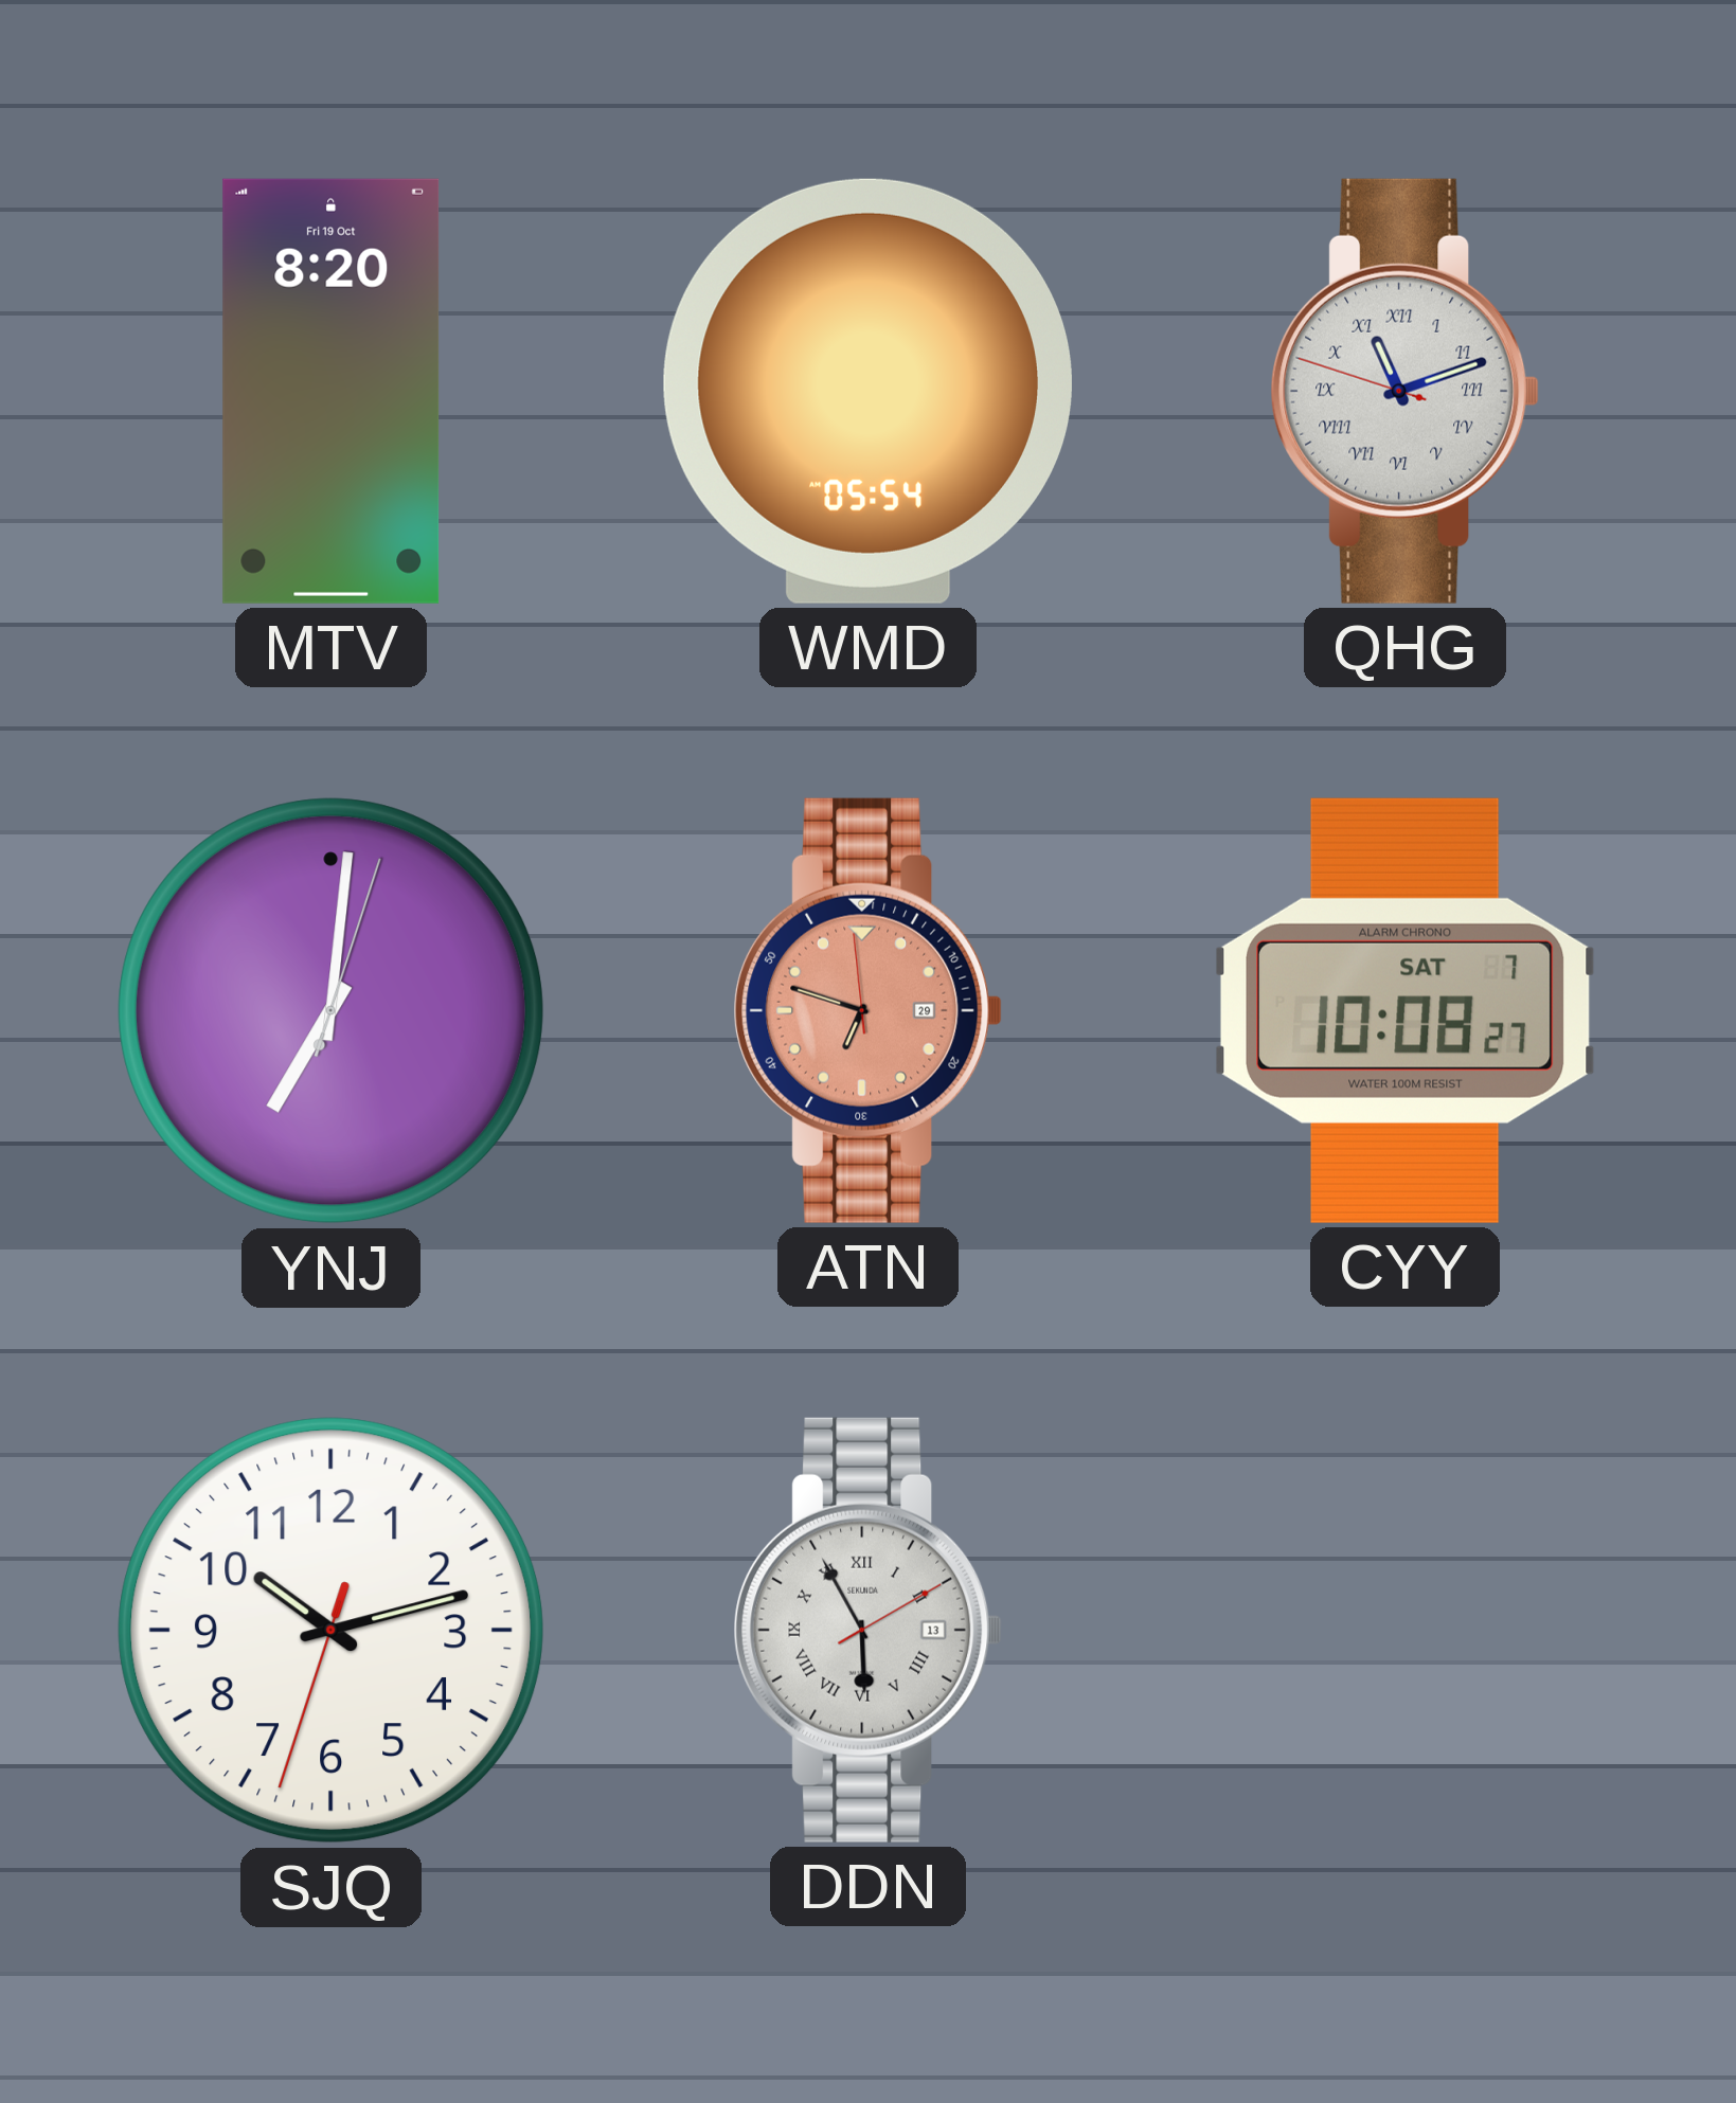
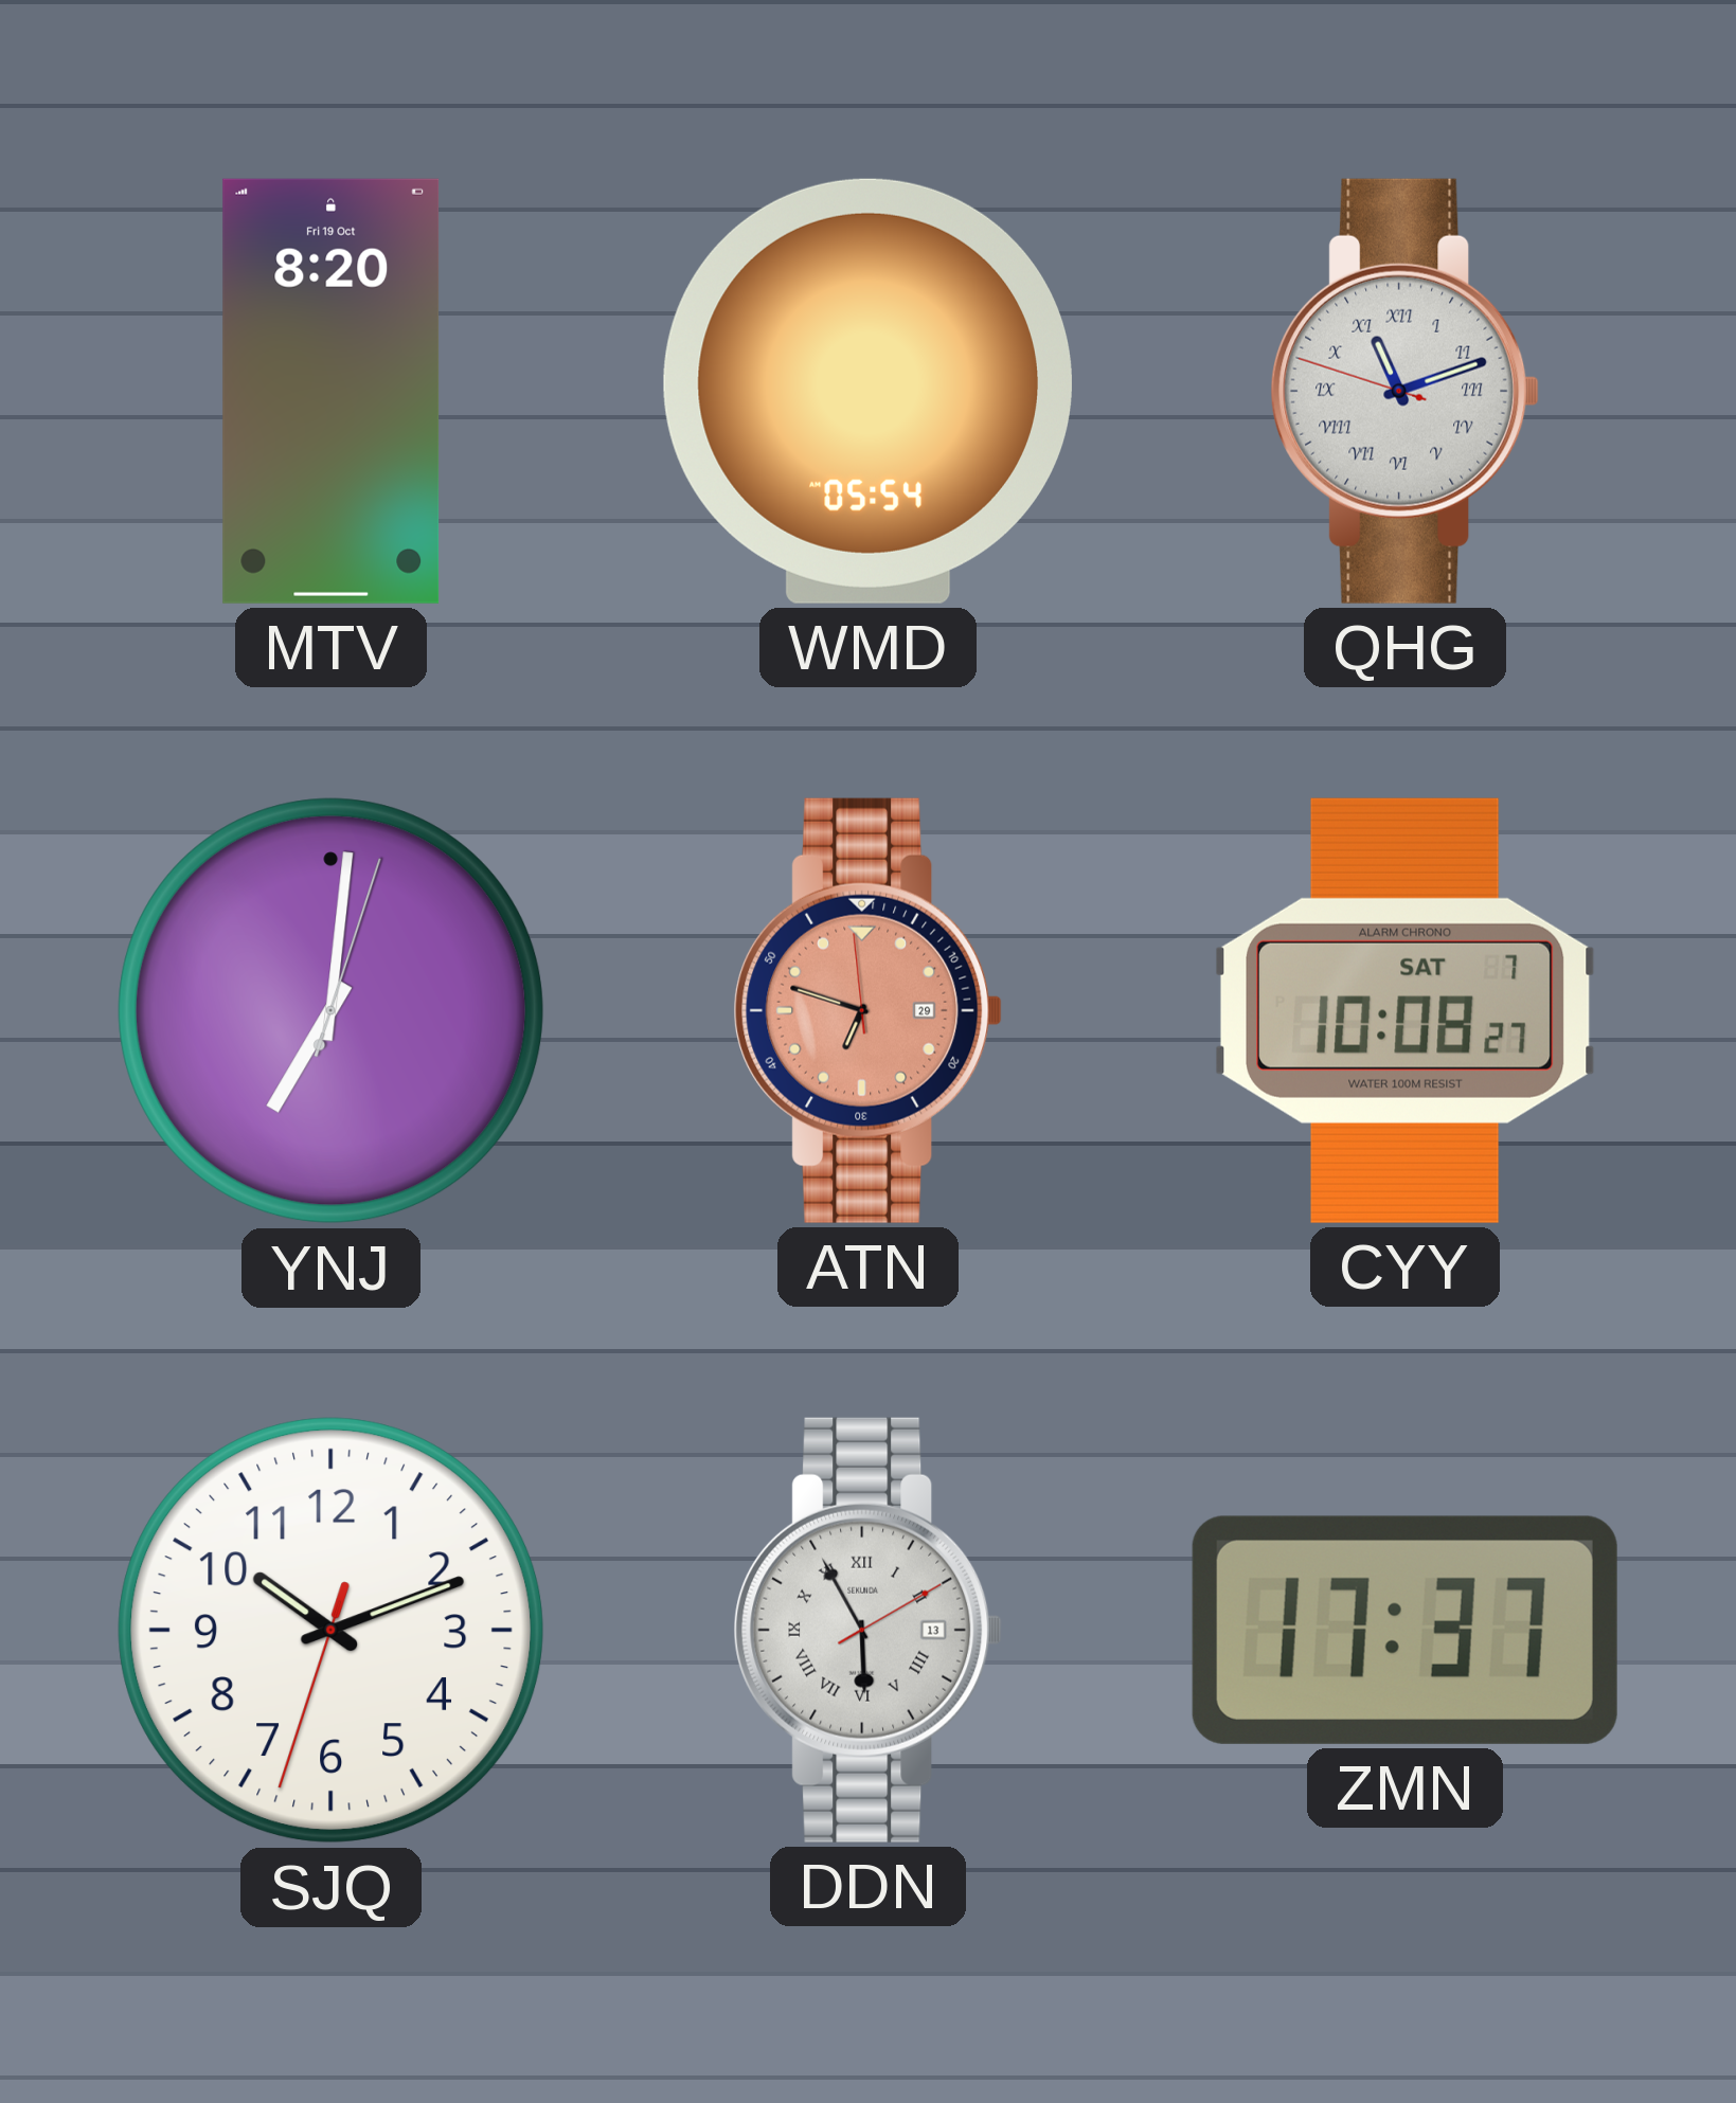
SJQ: 10:12 -> 10:11
ZMN: none -> 17:37
